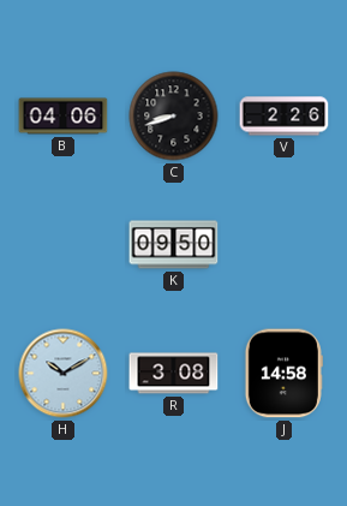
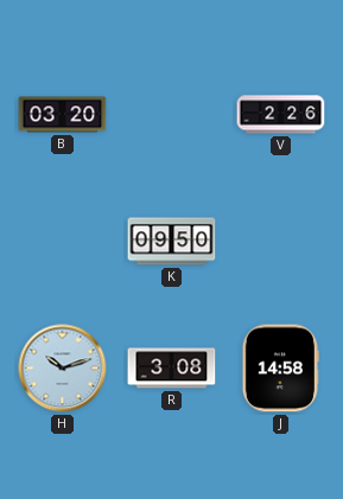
B: 04:06 -> 03:20
C: 8:42 -> none
H: 10:10 -> 10:12
